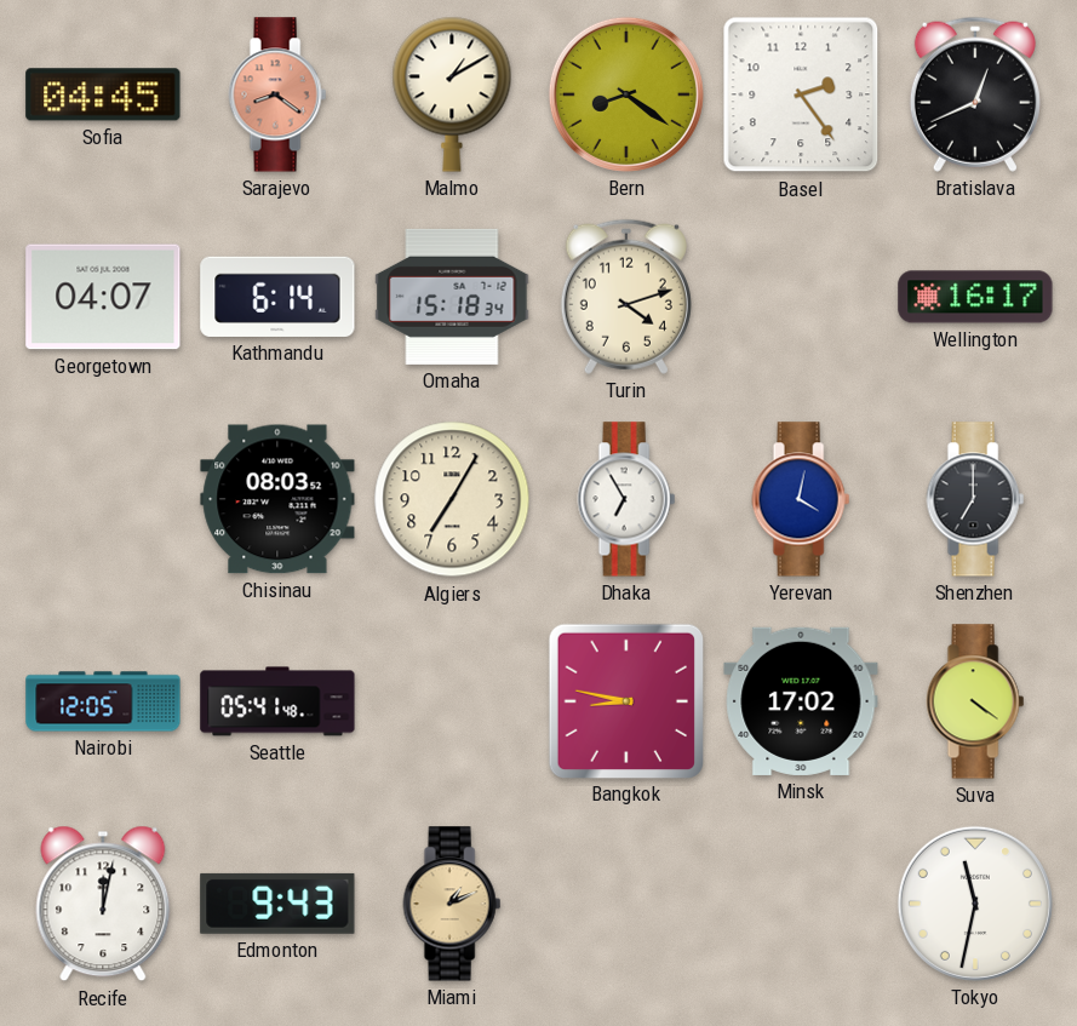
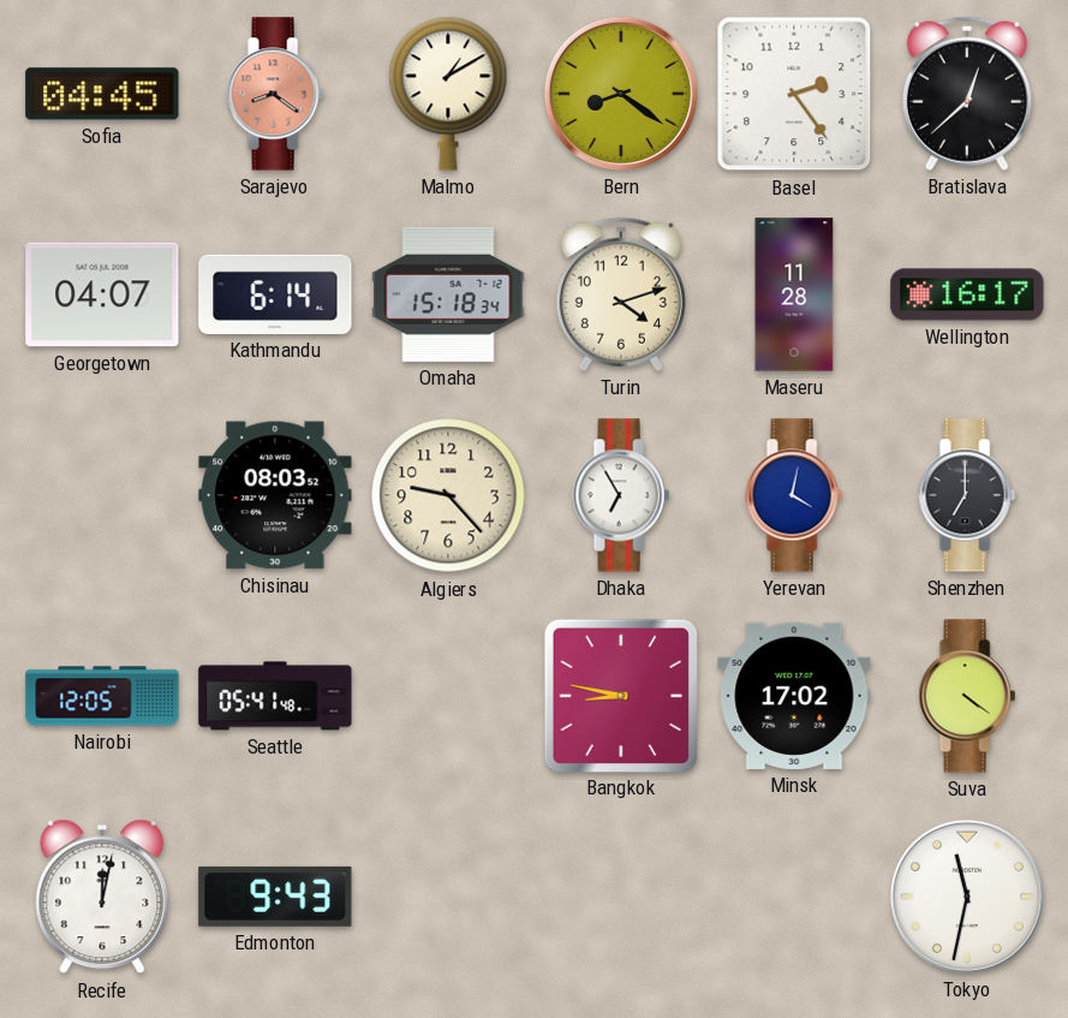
Bratislava: 12:41 -> 12:38
Maseru: none -> 11:28
Algiers: 7:05 -> 9:23
Miami: 1:11 -> none
